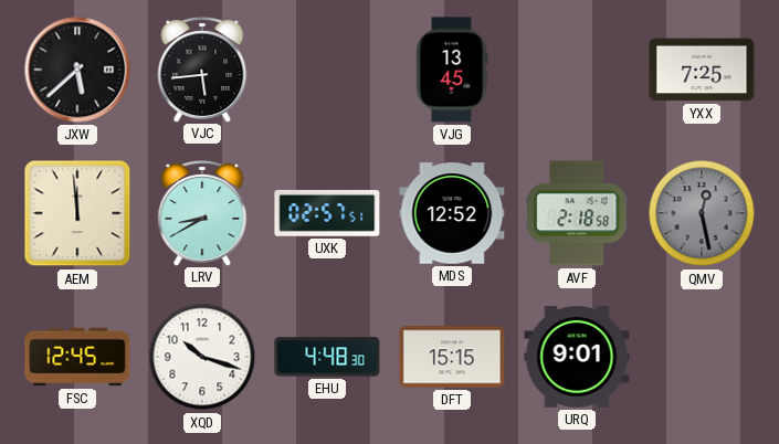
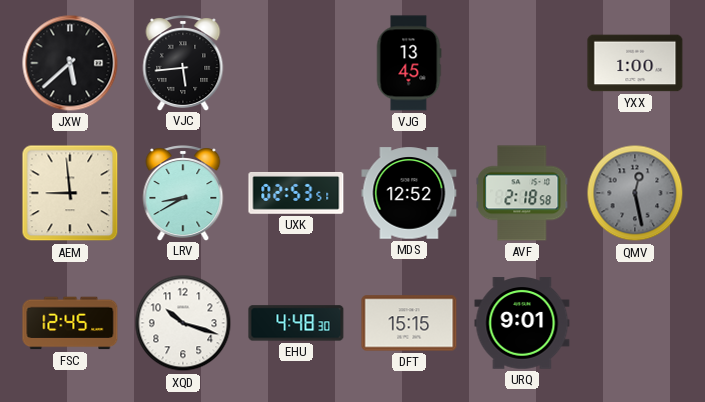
YXX: 7:25 -> 1:00
AEM: 11:59 -> 8:59
UXK: 02:57 -> 02:53
